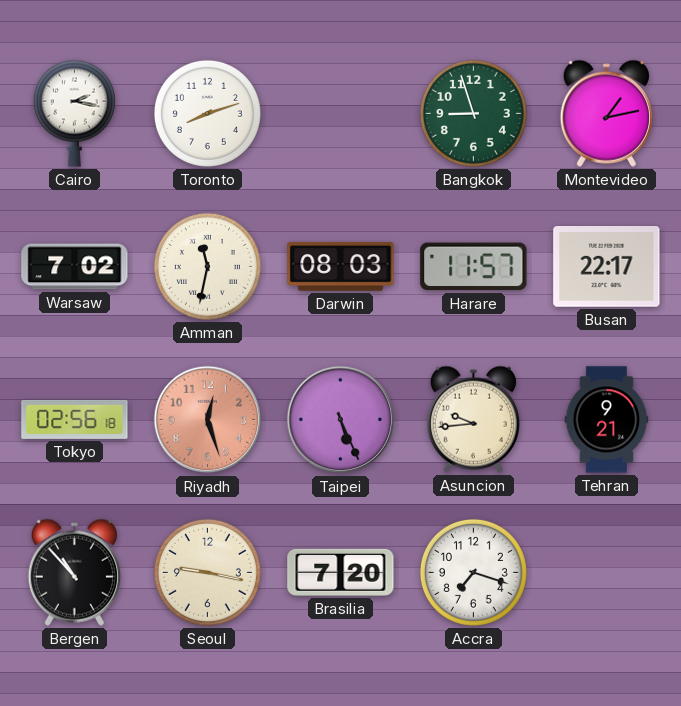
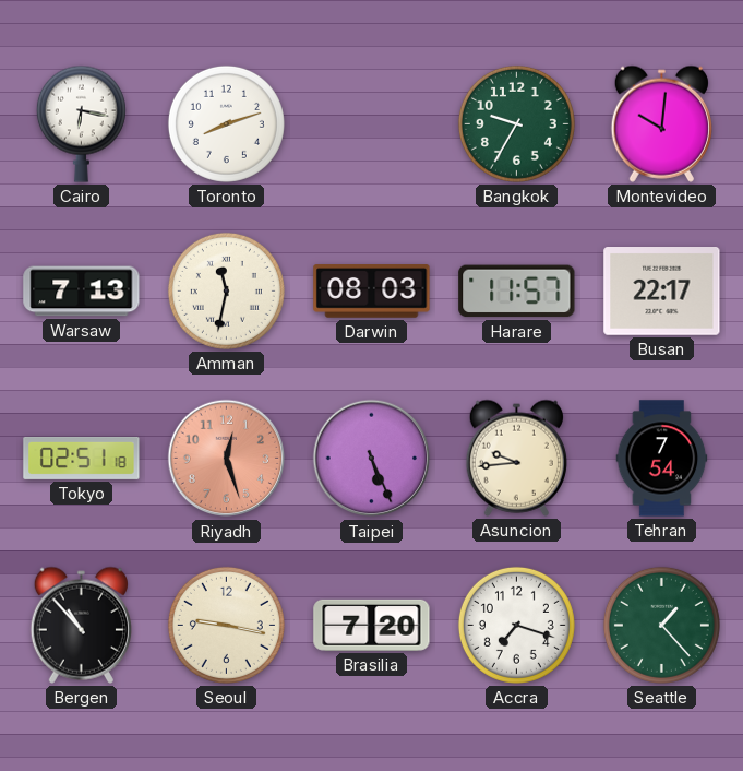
Cairo: 2:17 -> 6:17
Bangkok: 8:57 -> 9:35
Montevideo: 1:13 -> 10:01
Warsaw: 7:02 -> 7:13
Tokyo: 02:56 -> 02:51
Tehran: 9:21 -> 7:54
Seattle: none -> 1:23
